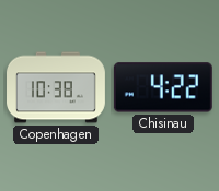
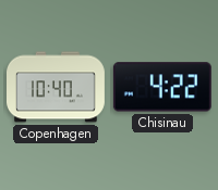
Copenhagen: 10:38 -> 10:40
